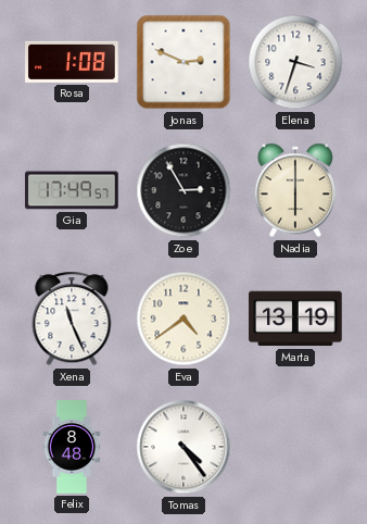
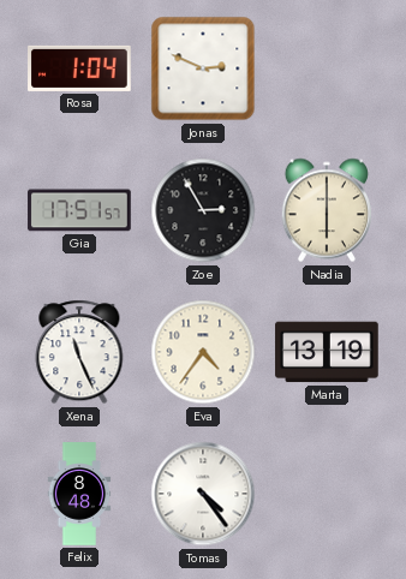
Rosa: 1:08 -> 1:04
Elena: 3:33 -> none
Gia: 17:49 -> 17:51
Eva: 4:39 -> 4:36
